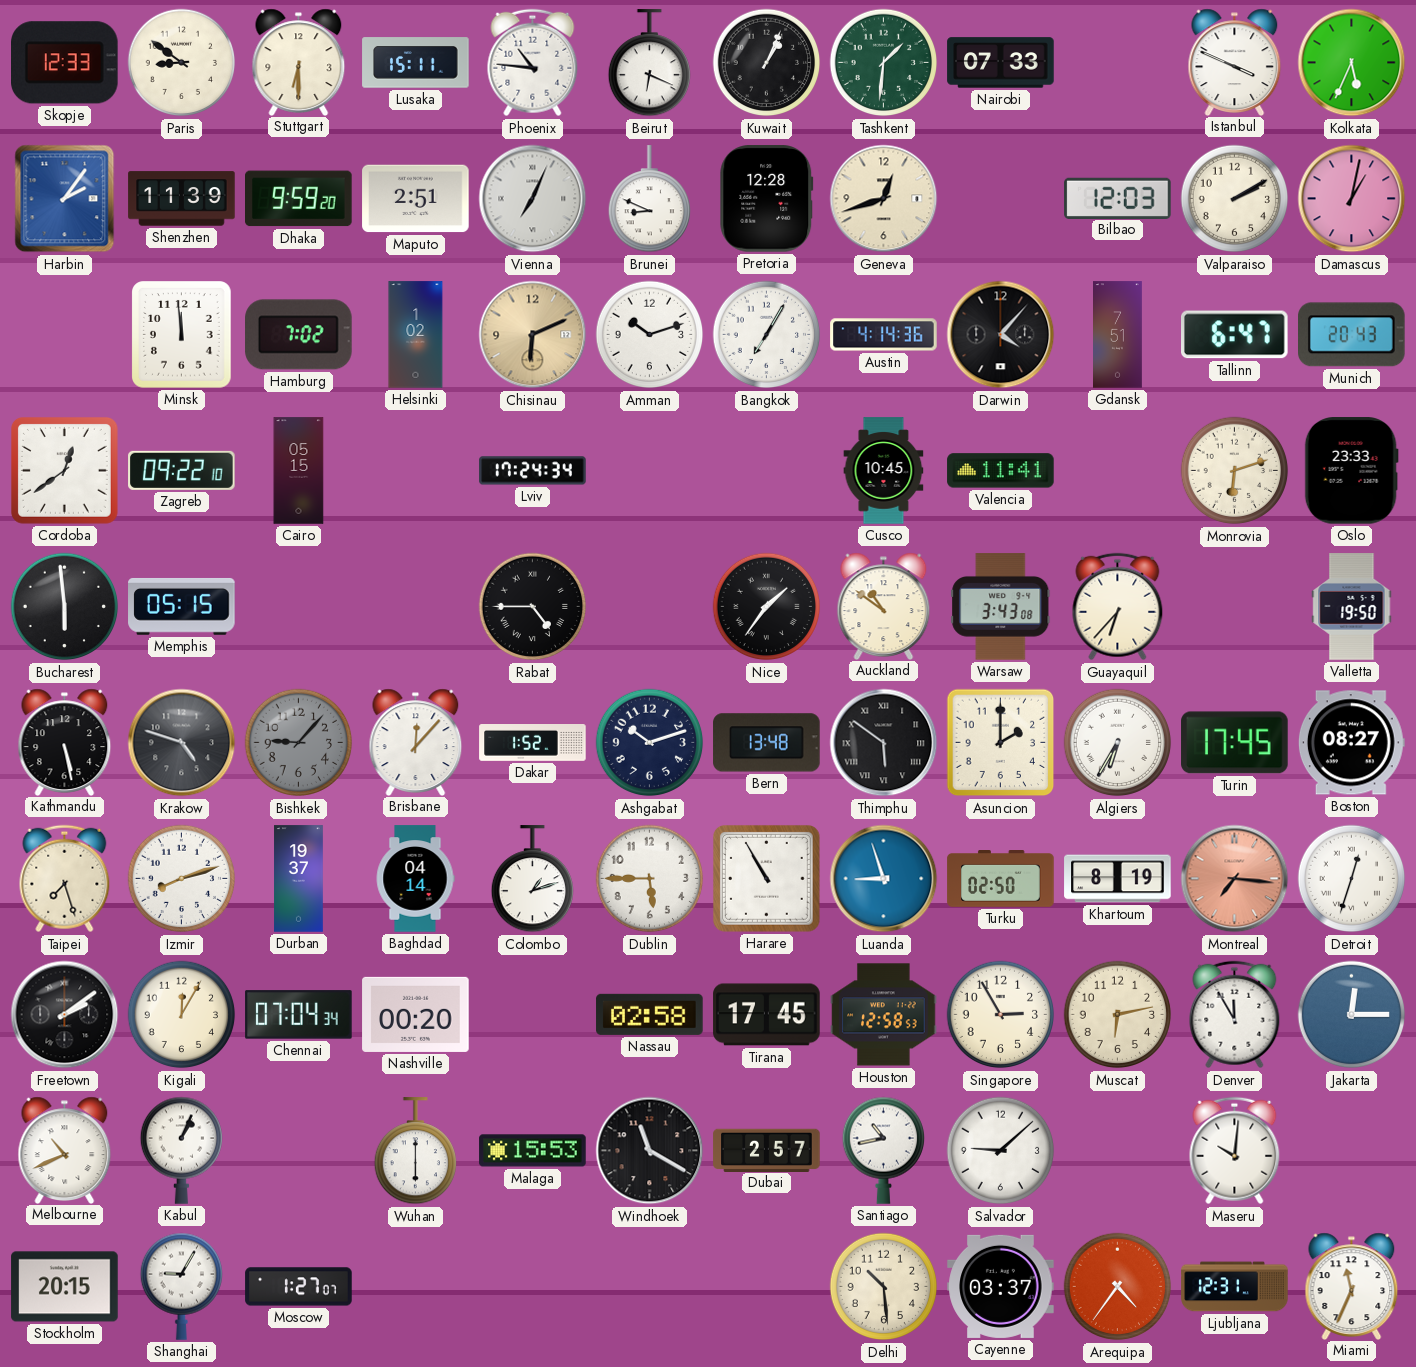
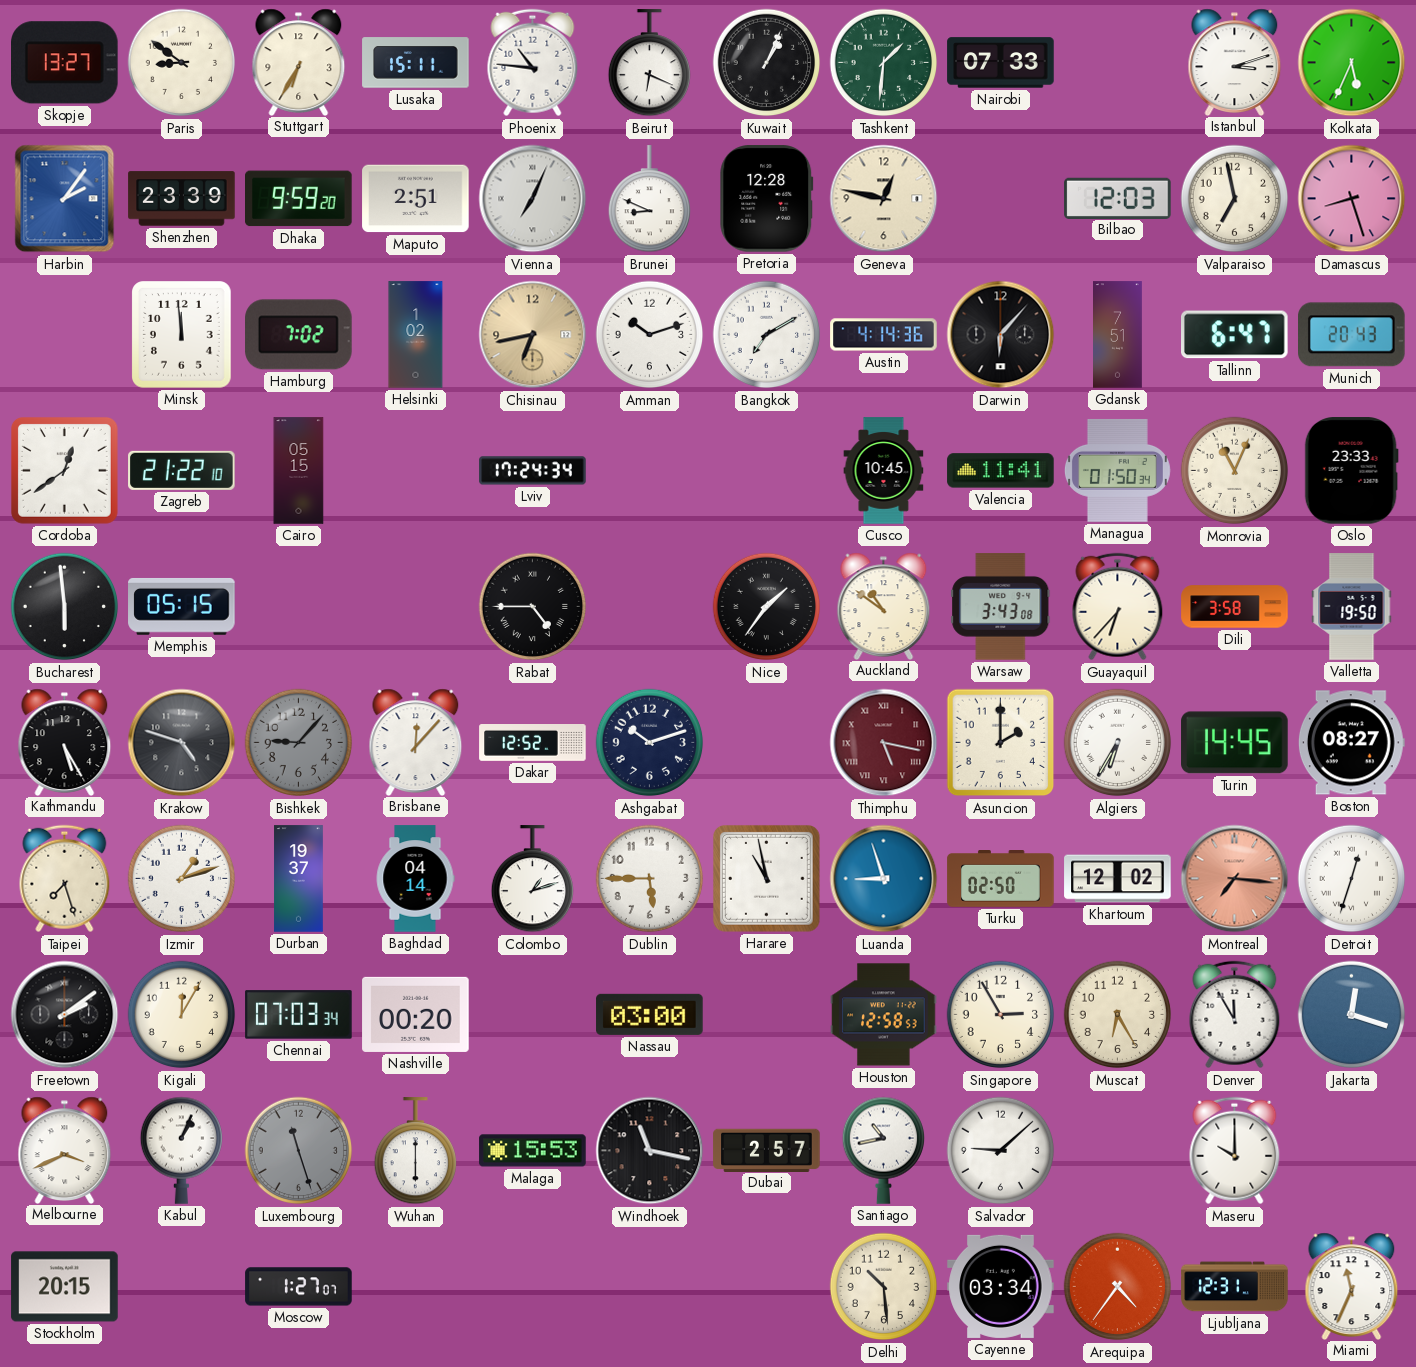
Skopje: 12:33 -> 13:27
Stuttgart: 6:30 -> 6:35
Istanbul: 3:49 -> 3:12
Shenzhen: 11:39 -> 23:39
Geneva: 12:42 -> 12:47
Valparaiso: 2:10 -> 6:58
Damascus: 1:02 -> 8:27
Chisinau: 6:11 -> 6:43
Bangkok: 7:05 -> 7:10
Darwin: 4:07 -> 6:07
Zagreb: 09:22 -> 21:22
Managua: none -> 01:50
Monrovia: 6:12 -> 11:04
Dili: none -> 3:58
Kathmandu: 5:28 -> 5:25
Dakar: 1:52 -> 12:52
Bern: 13:48 -> none
Thimphu: 5:51 -> 5:17
Thimphu dial: black -> burgundy
Turin: 17:45 -> 14:45
Izmir: 8:12 -> 1:12
Harare: 10:55 -> 10:58
Khartoum: 8:19 -> 12:02
Chennai: 07:04 -> 07:03
Nassau: 02:58 -> 03:00
Tirana: 17:45 -> none
Muscat: 6:13 -> 6:25
Jakarta: 12:15 -> 12:18
Melbourne: 10:41 -> 3:41
Luxembourg: none -> 11:27
Windhoek: 11:20 -> 11:17
Maseru: 10:01 -> 10:00
Shanghai: 9:05 -> none
Cayenne: 03:37 -> 03:34
